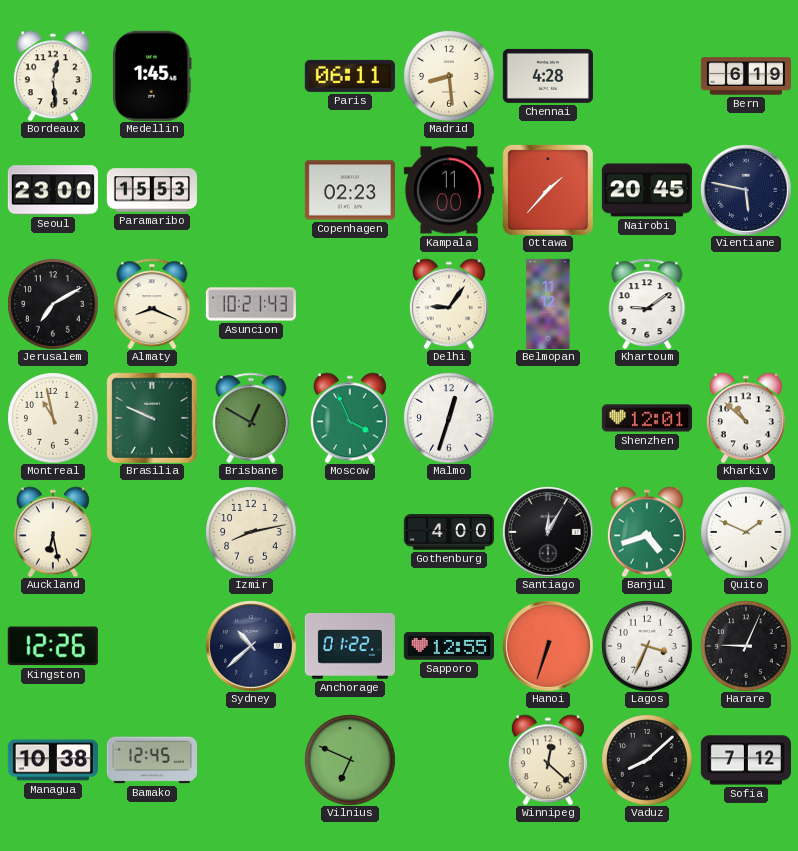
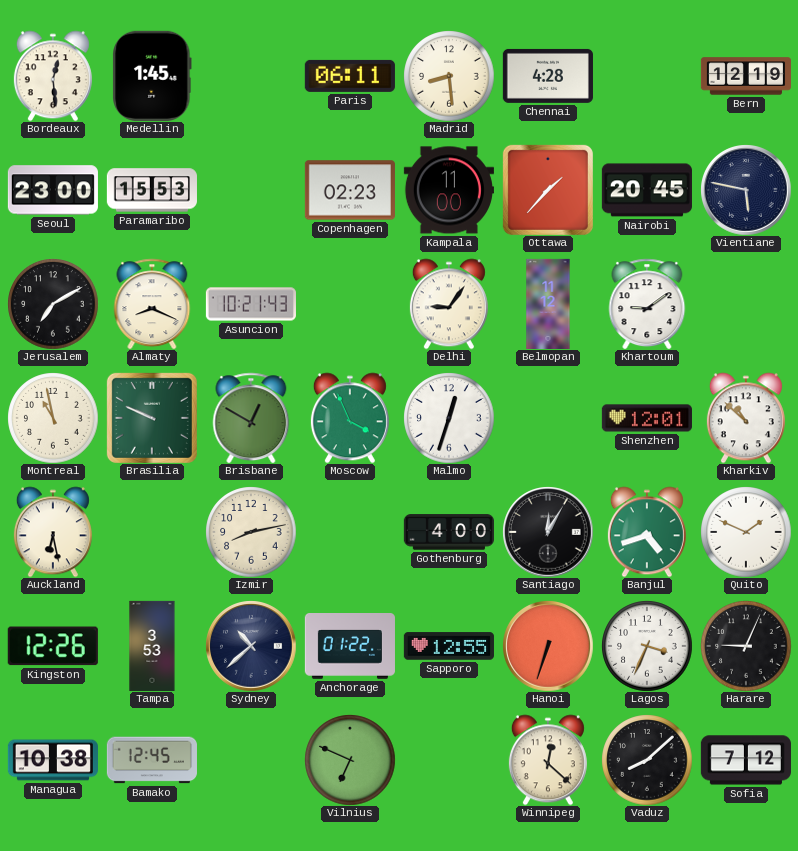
Bern: 6:19 -> 12:19
Tampa: none -> 3:53
